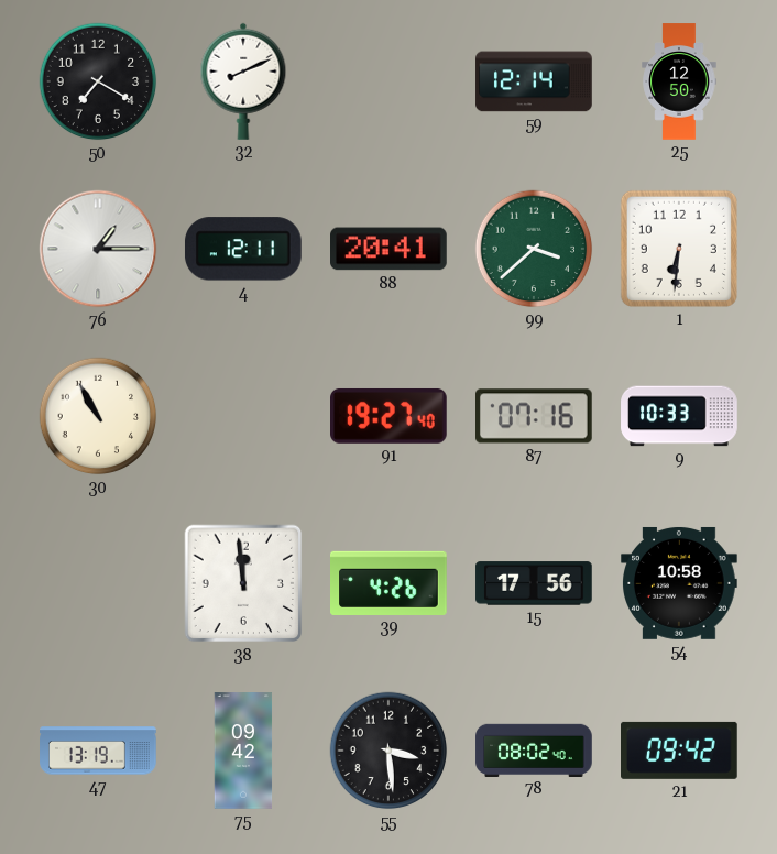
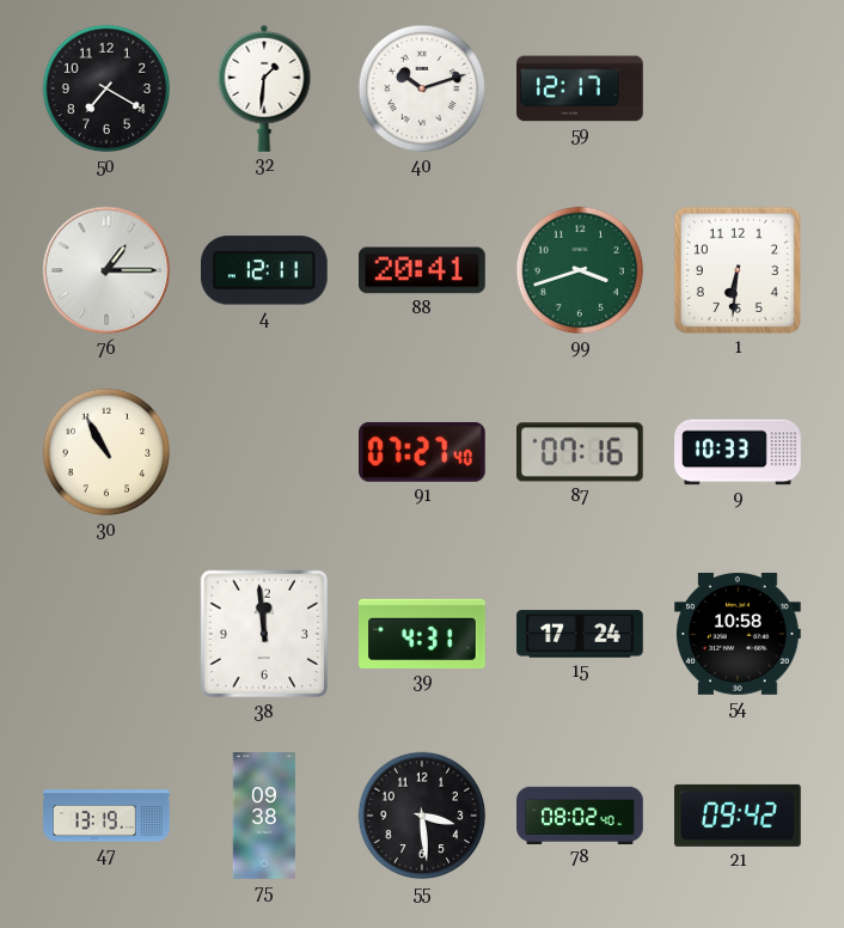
32: 8:11 -> 1:31
40: none -> 10:12
59: 12:14 -> 12:17
25: 12:50 -> none
99: 3:38 -> 3:42
91: 19:27 -> 07:27
39: 4:26 -> 4:31
15: 17:56 -> 17:24
75: 09:42 -> 09:38
